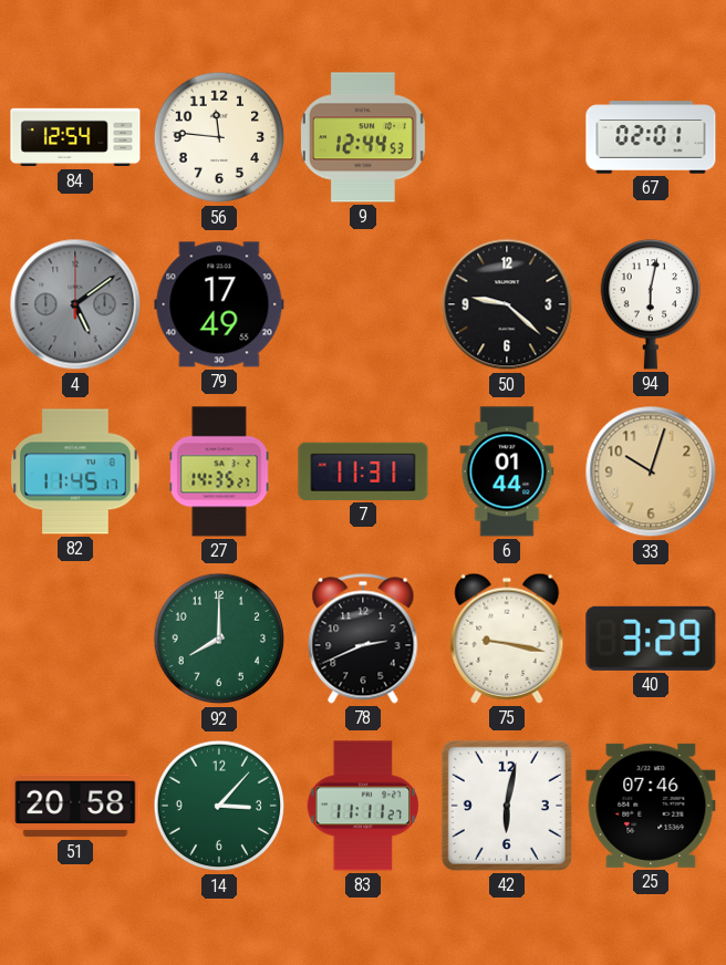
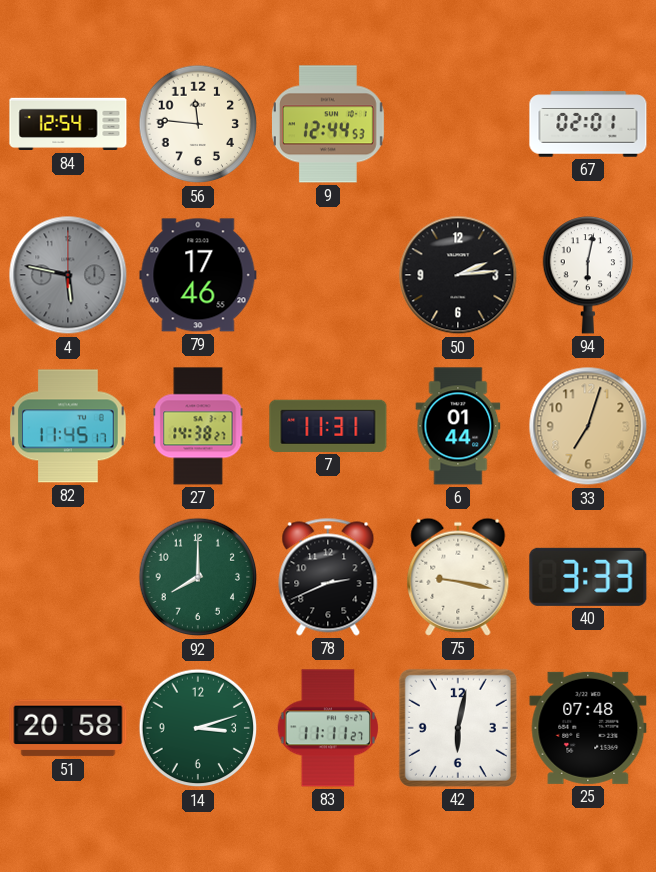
4: 5:09 -> 5:47
79: 17:49 -> 17:46
50: 9:22 -> 2:14
27: 14:35 -> 14:38
33: 10:03 -> 7:03
40: 3:29 -> 3:33
14: 3:07 -> 3:12
25: 07:46 -> 07:48
